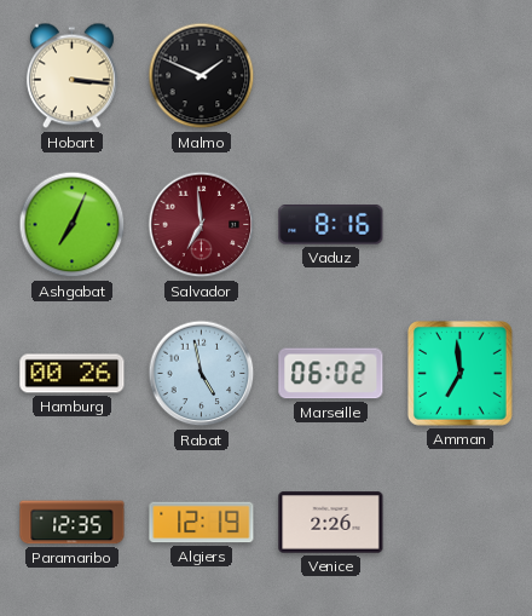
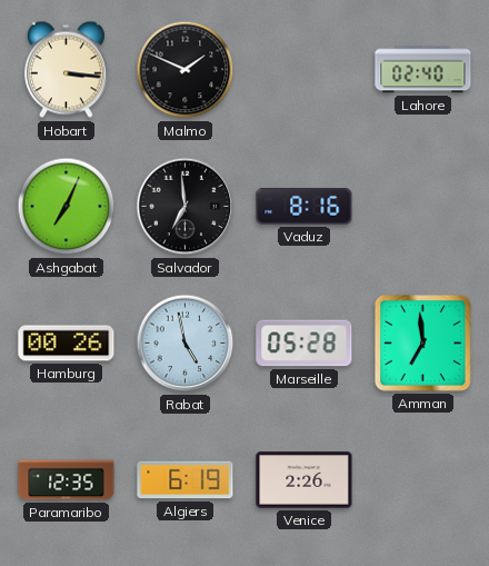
Lahore: none -> 02:40
Salvador dial: burgundy -> black
Marseille: 06:02 -> 05:28
Algiers: 12:19 -> 6:19
